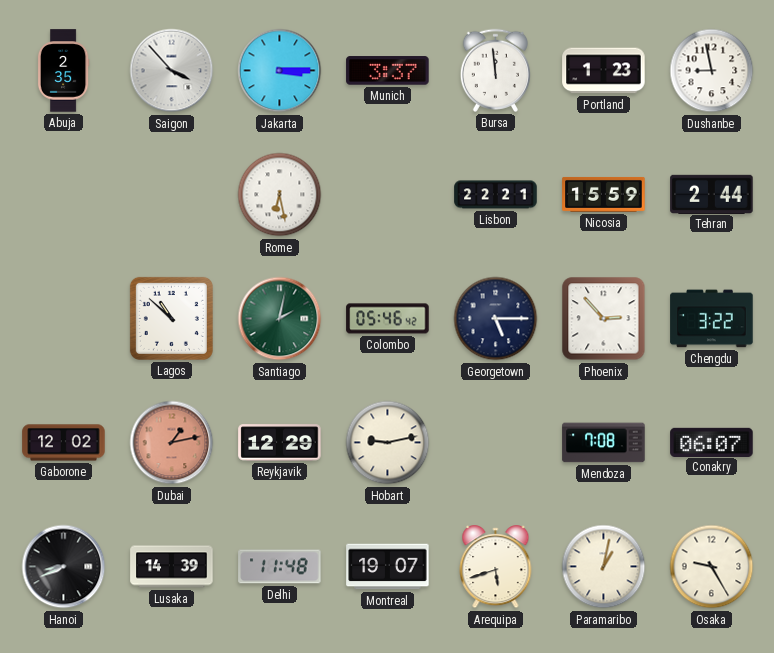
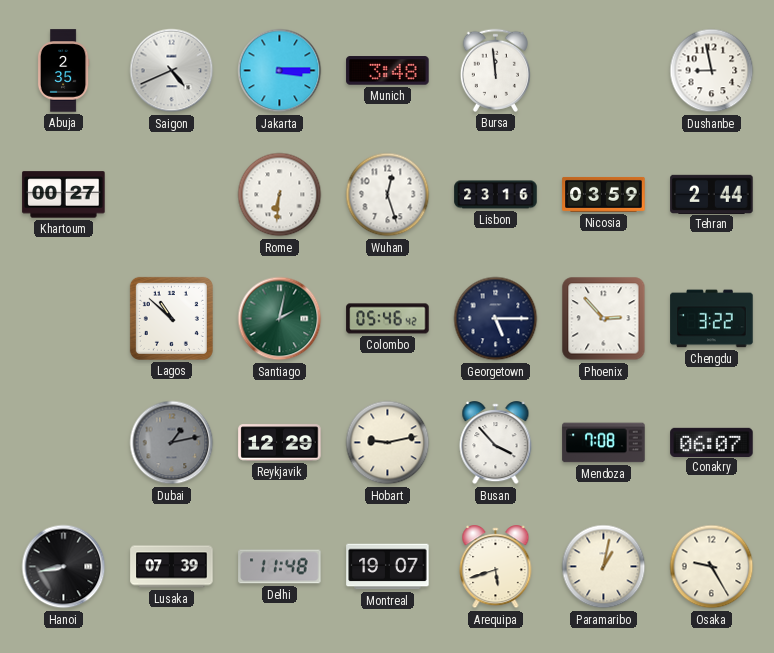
Saigon: 3:53 -> 4:41
Munich: 3:37 -> 3:48
Portland: 1:23 -> none
Khartoum: none -> 00:27
Rome: 6:28 -> 6:31
Wuhan: none -> 12:27
Lisbon: 22:21 -> 23:16
Nicosia: 15:59 -> 03:59
Gaborone: 12:02 -> none
Dubai dial: salmon -> grey
Busan: none -> 3:53
Hanoi: 8:41 -> 8:43
Lusaka: 14:39 -> 07:39
